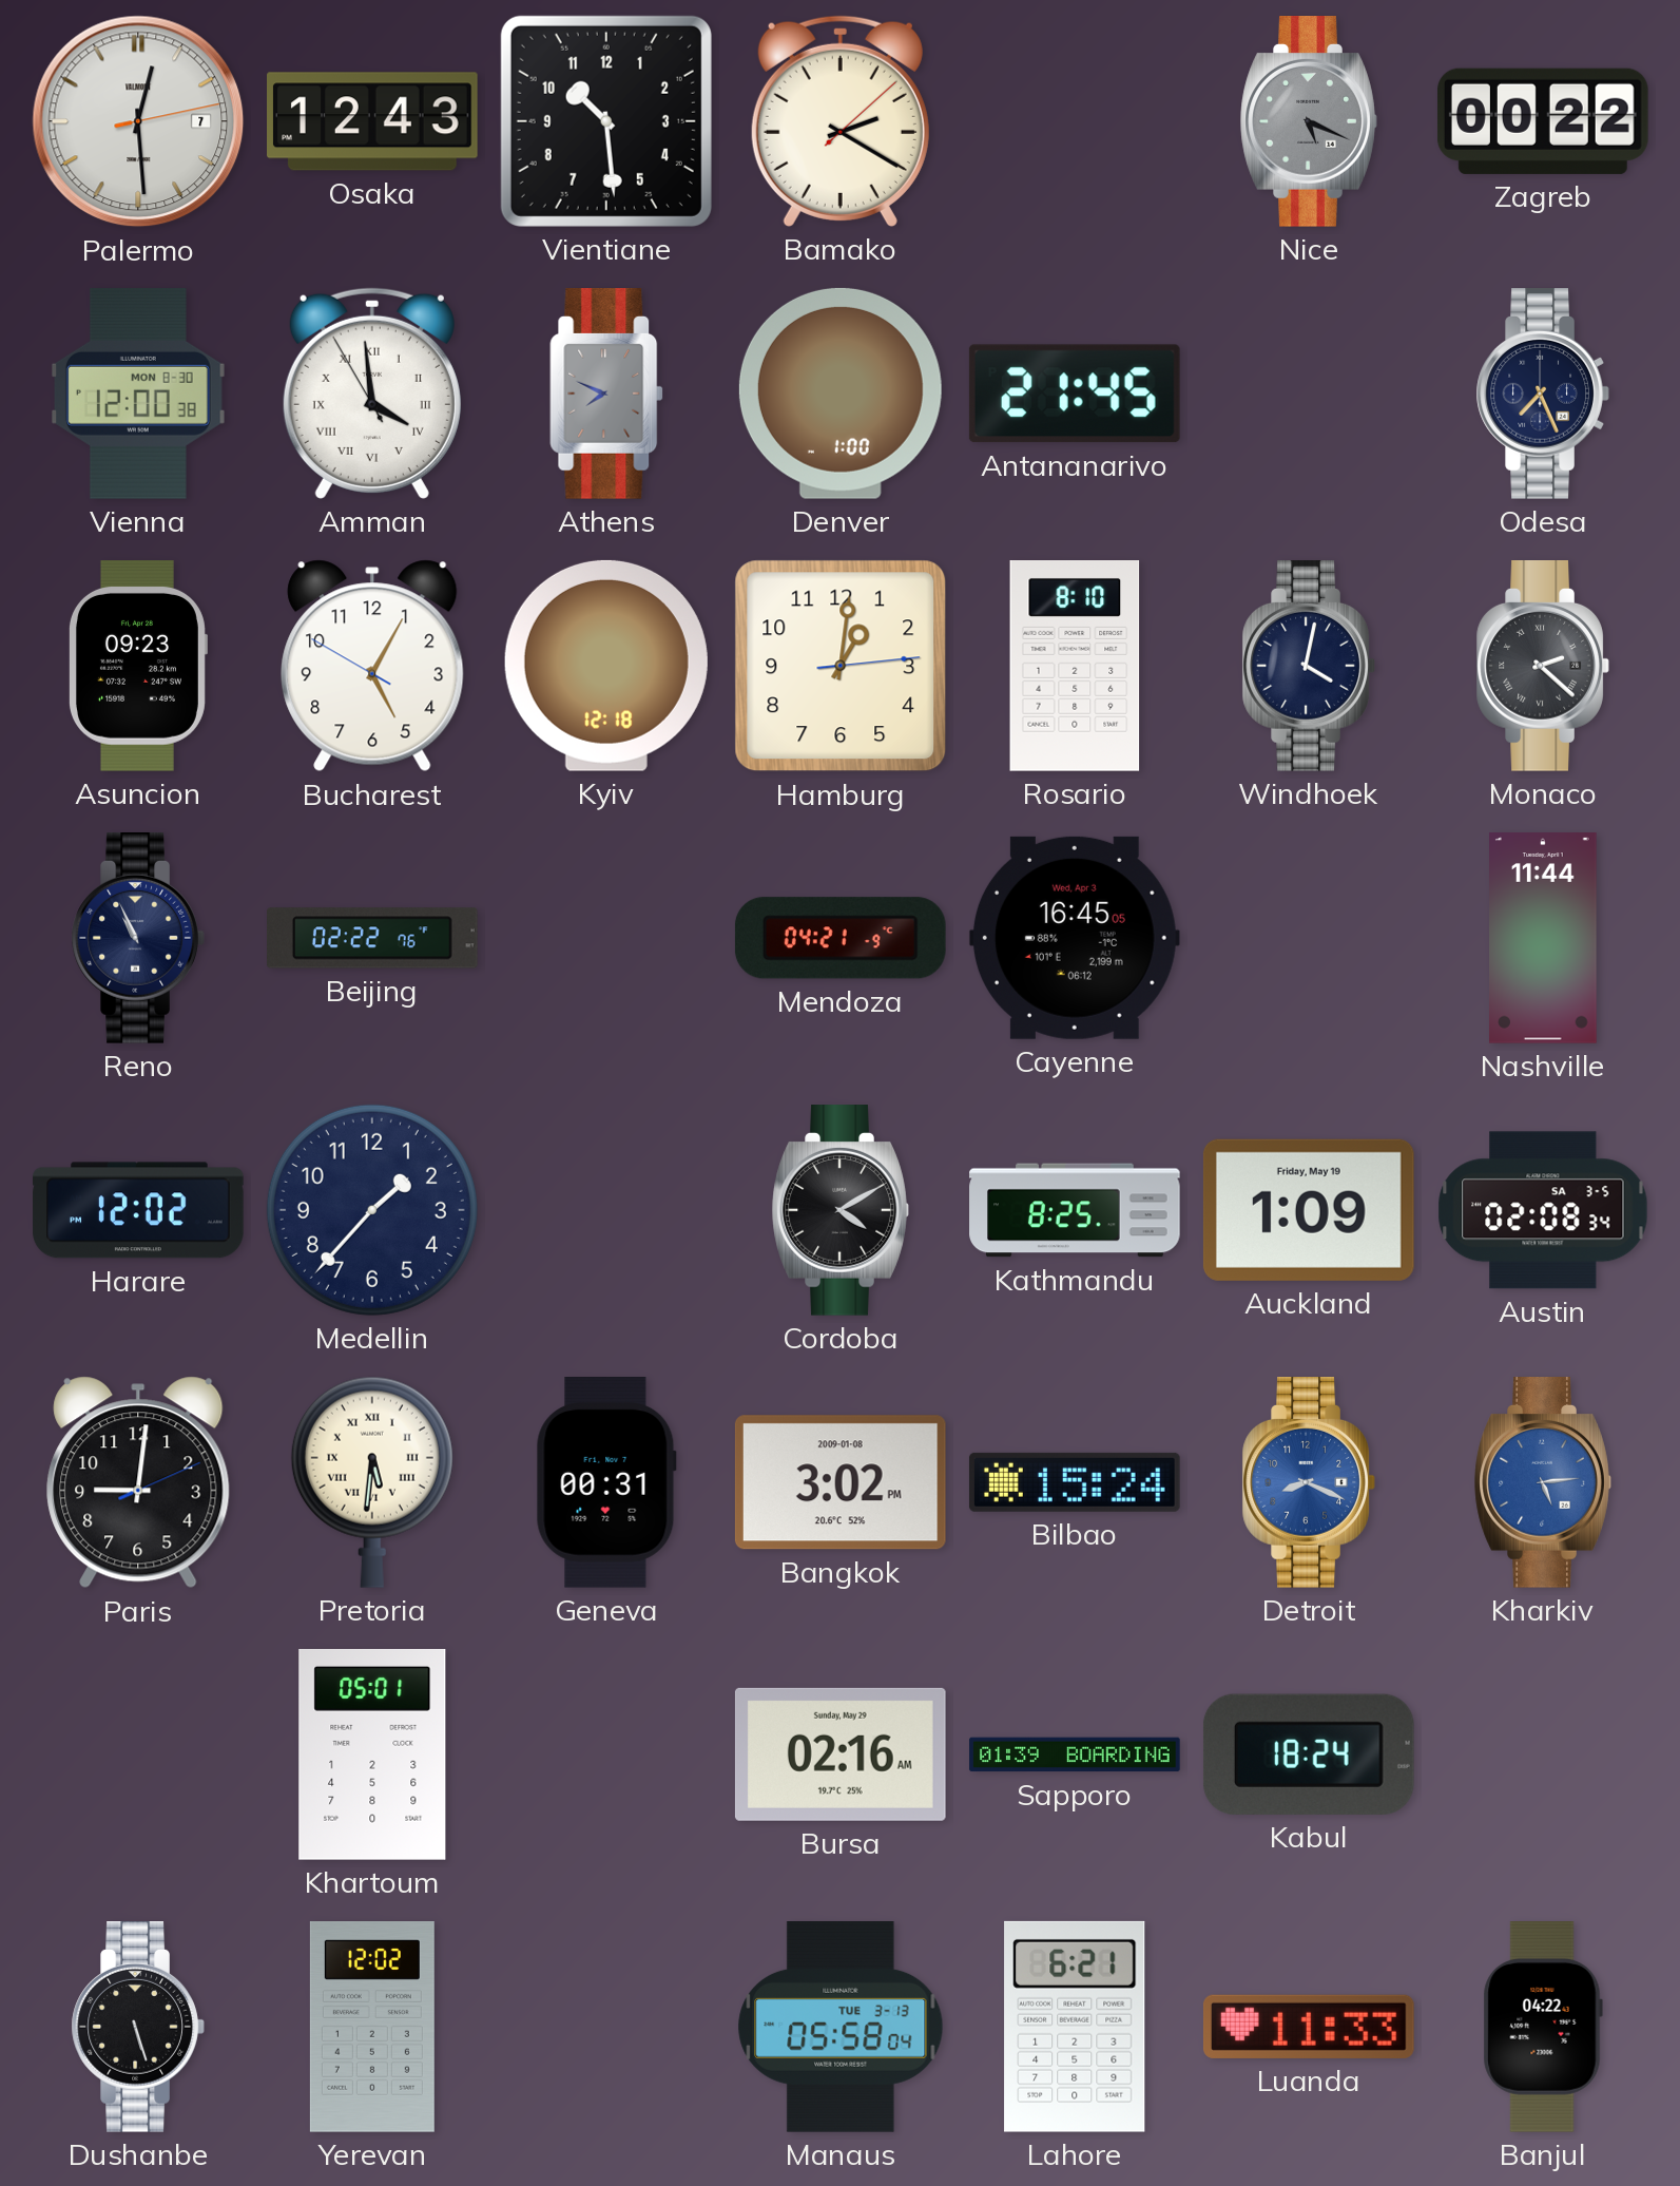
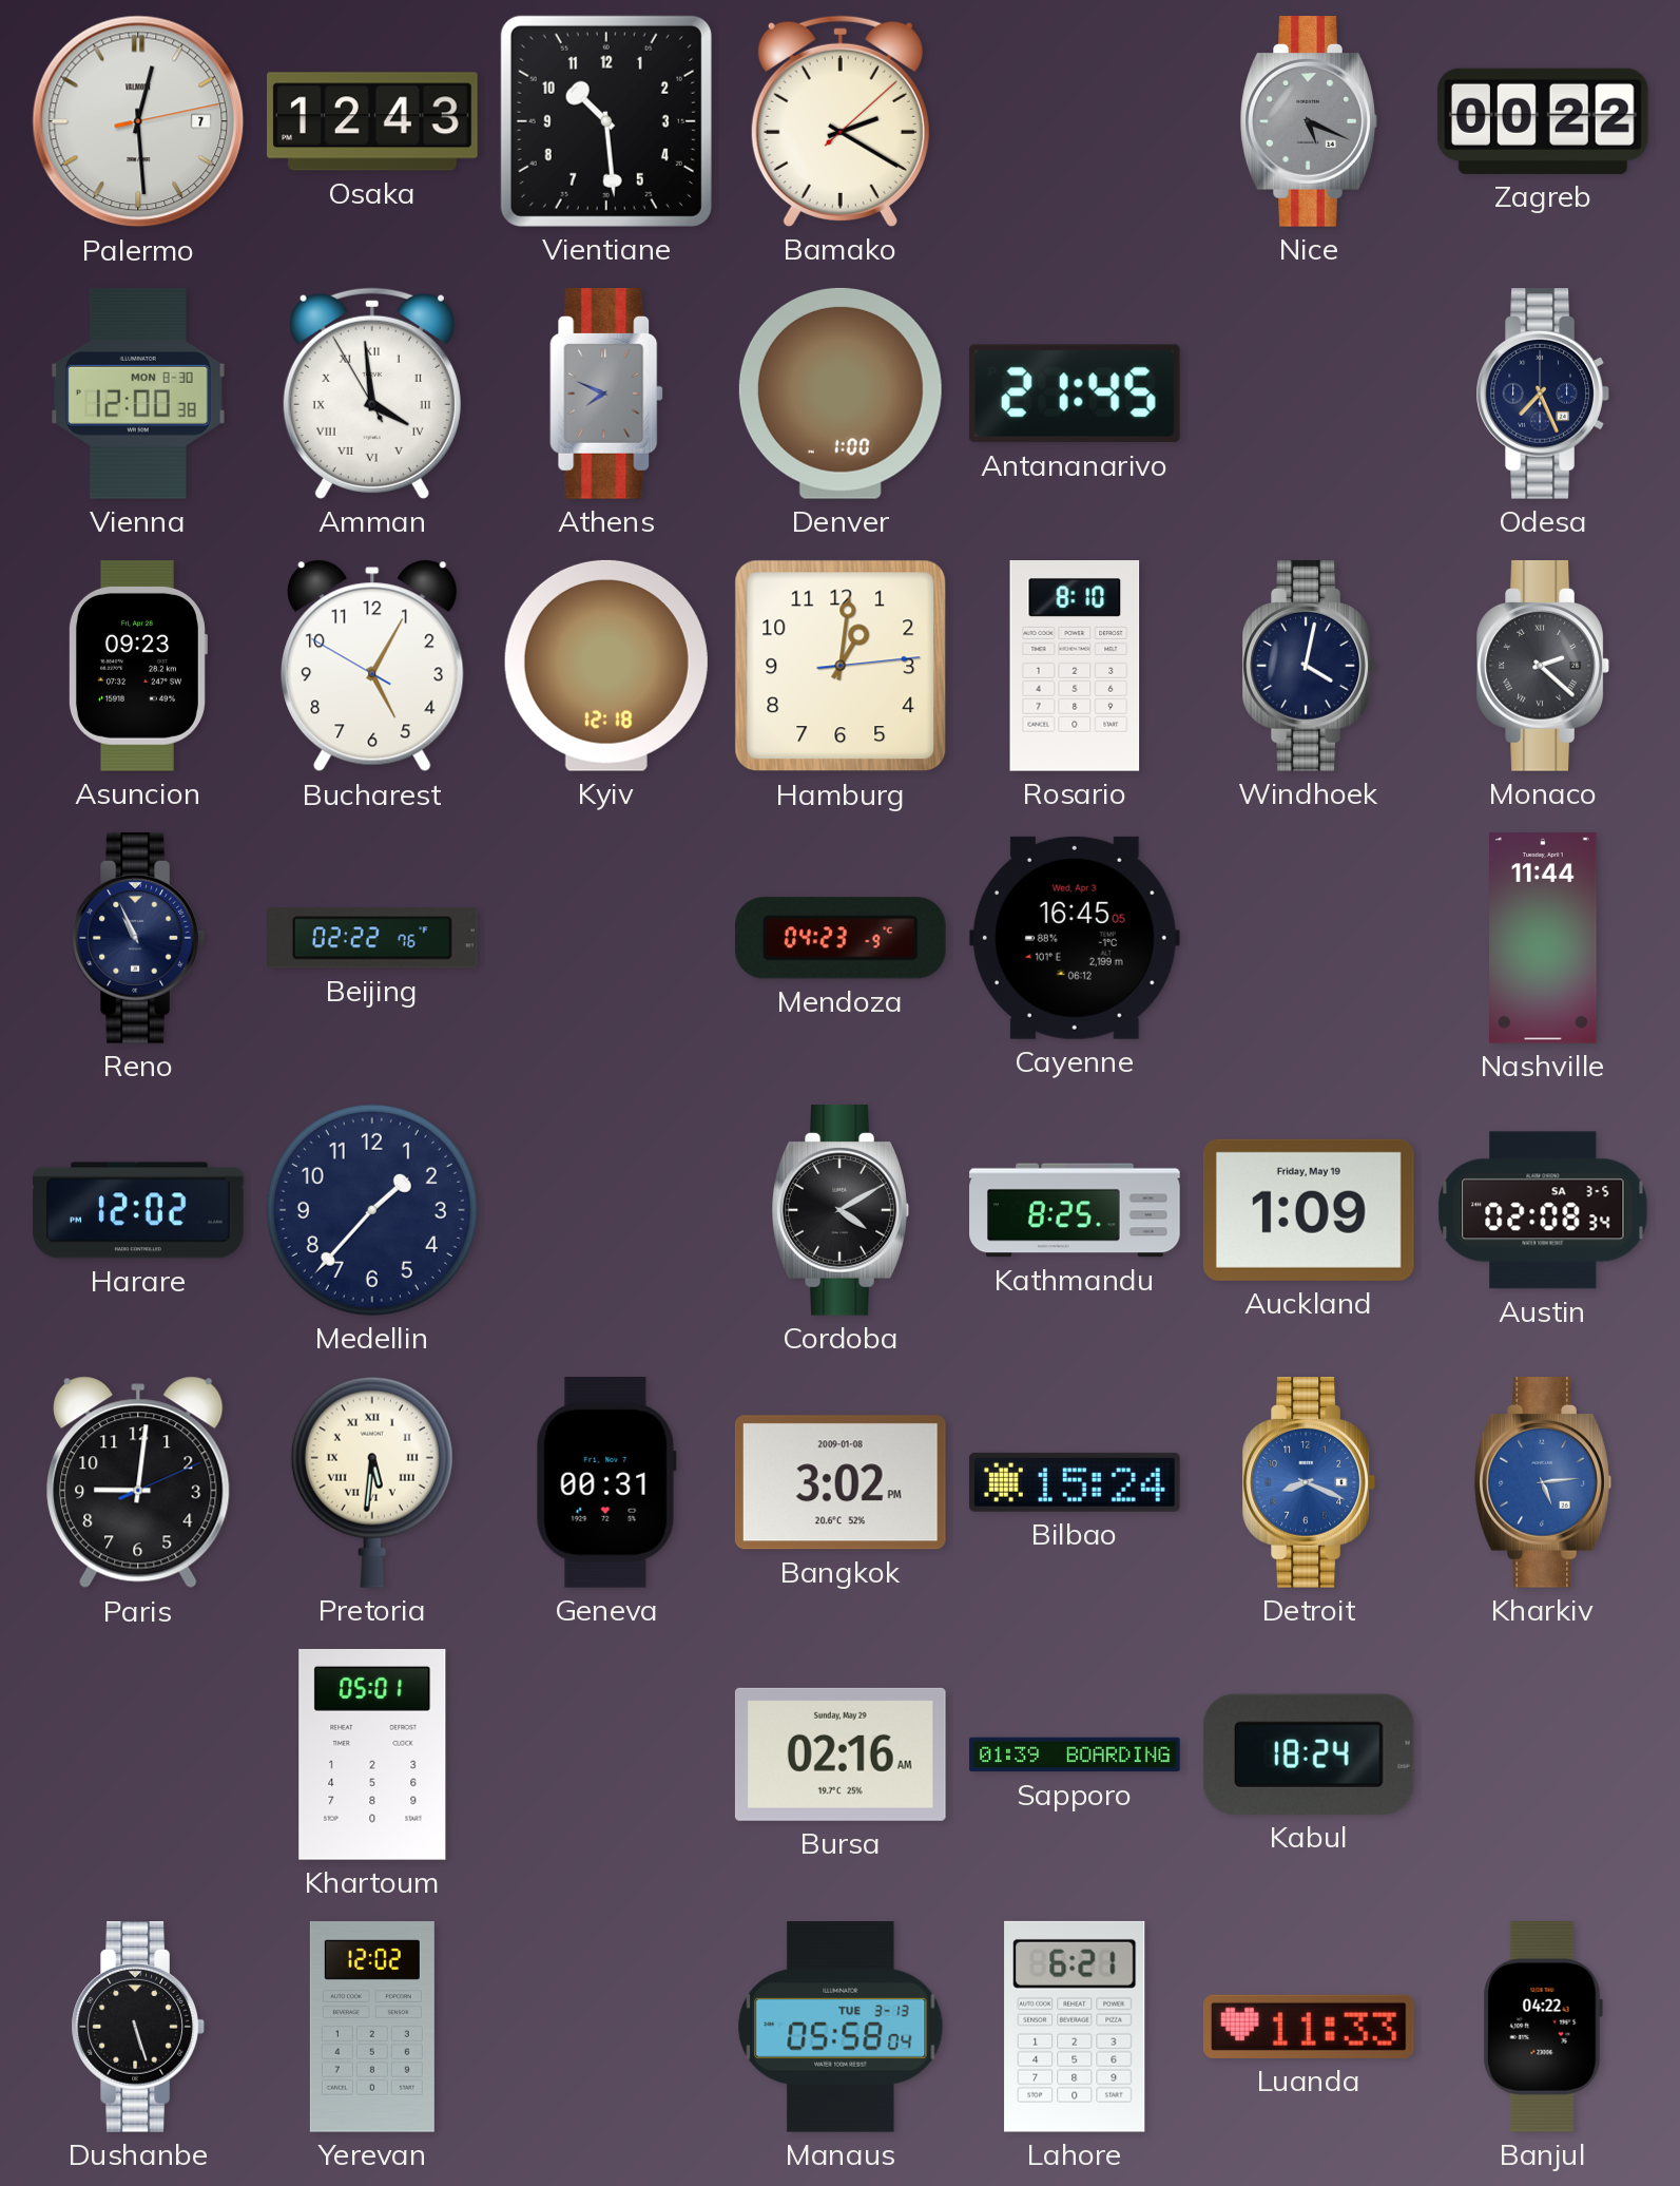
Mendoza: 04:21 -> 04:23
